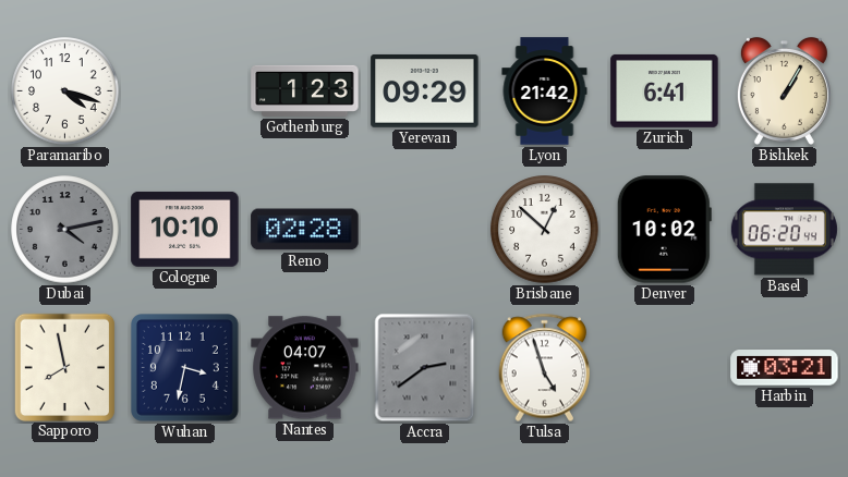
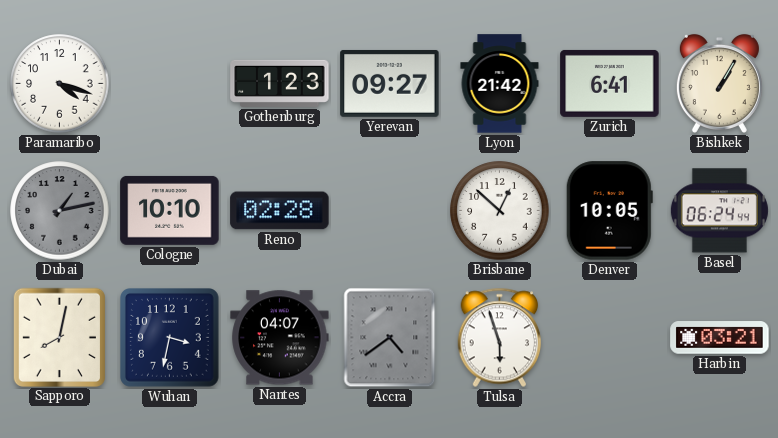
Yerevan: 09:29 -> 09:27
Dubai: 4:13 -> 1:13
Denver: 10:02 -> 10:05
Basel: 06:20 -> 06:24
Sapporo: 7:58 -> 8:02
Accra: 2:39 -> 4:39
Tulsa: 4:57 -> 5:57
